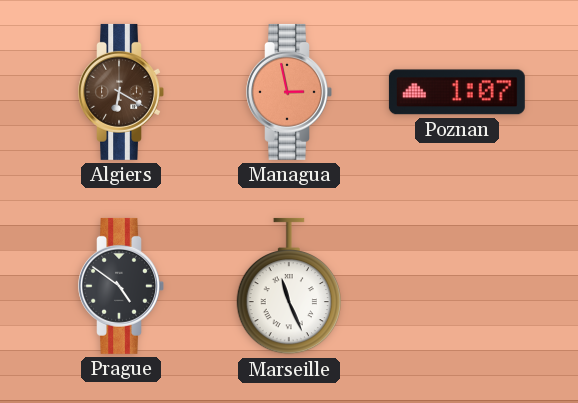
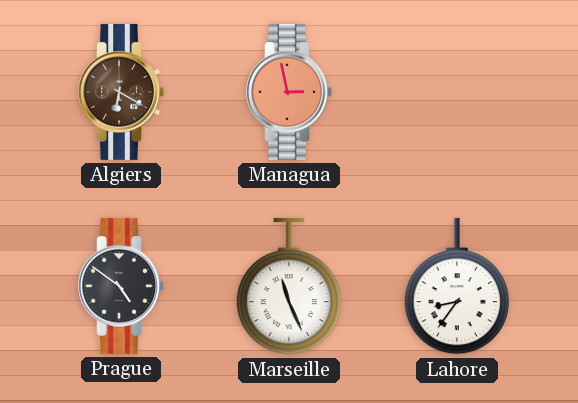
Poznan: 1:07 -> none
Lahore: none -> 8:36
